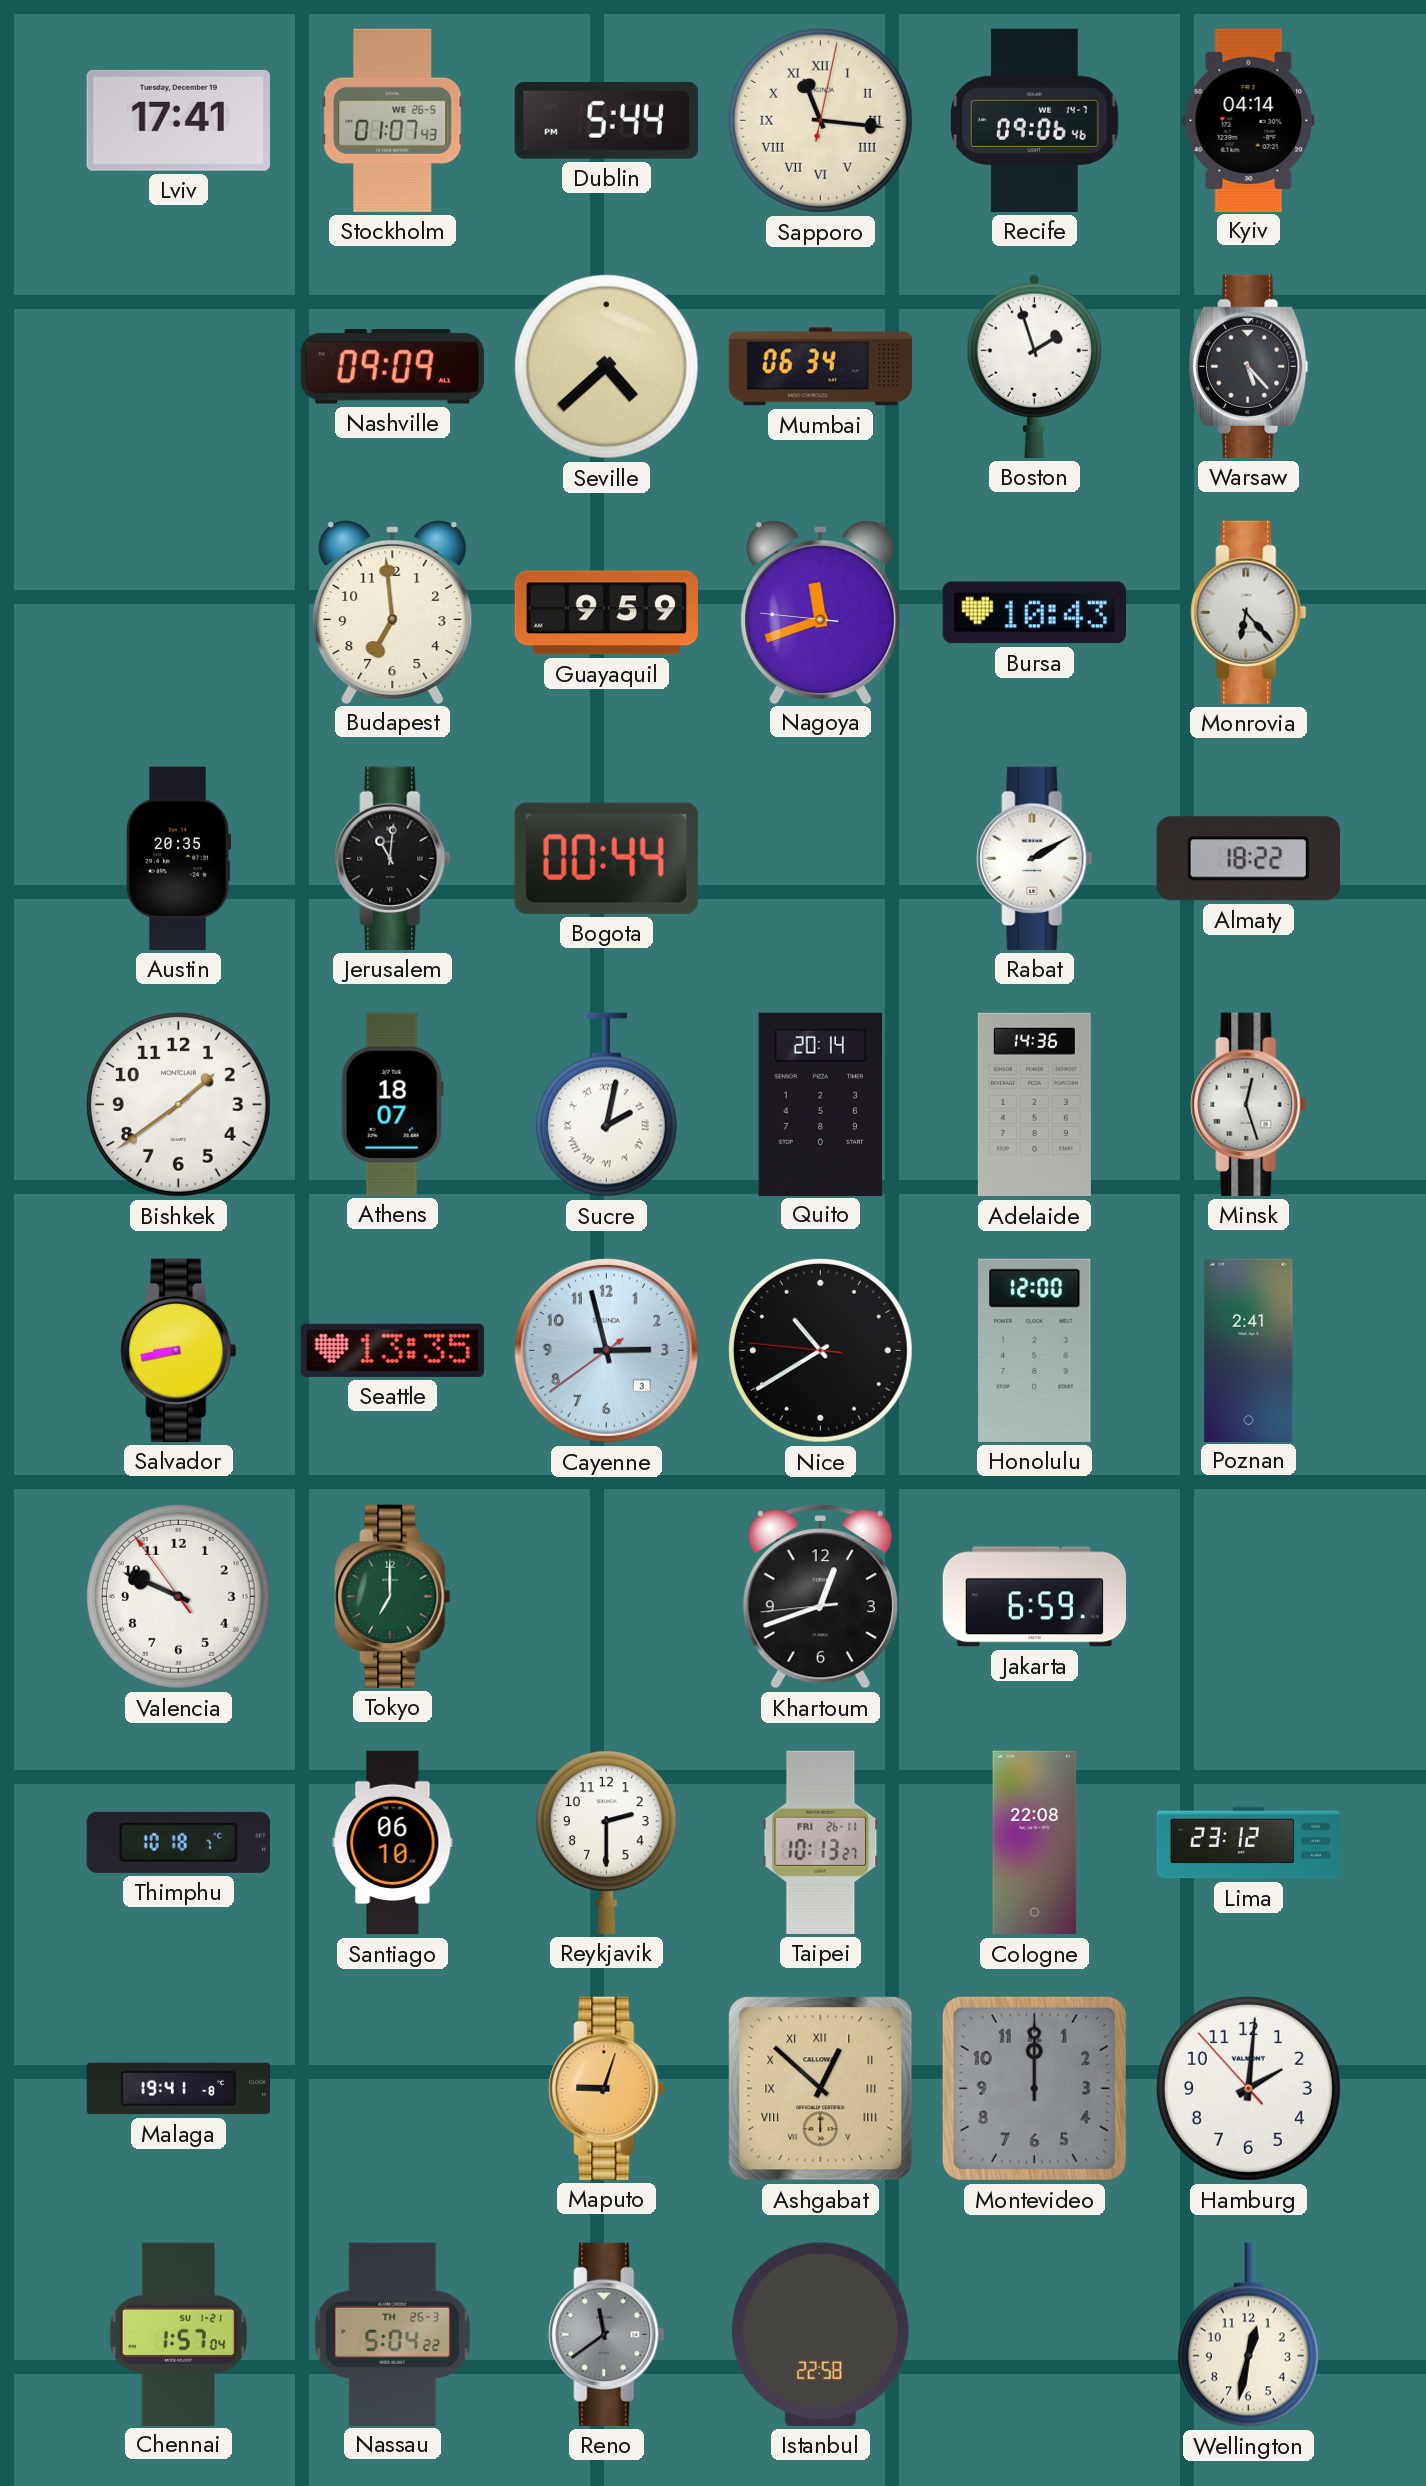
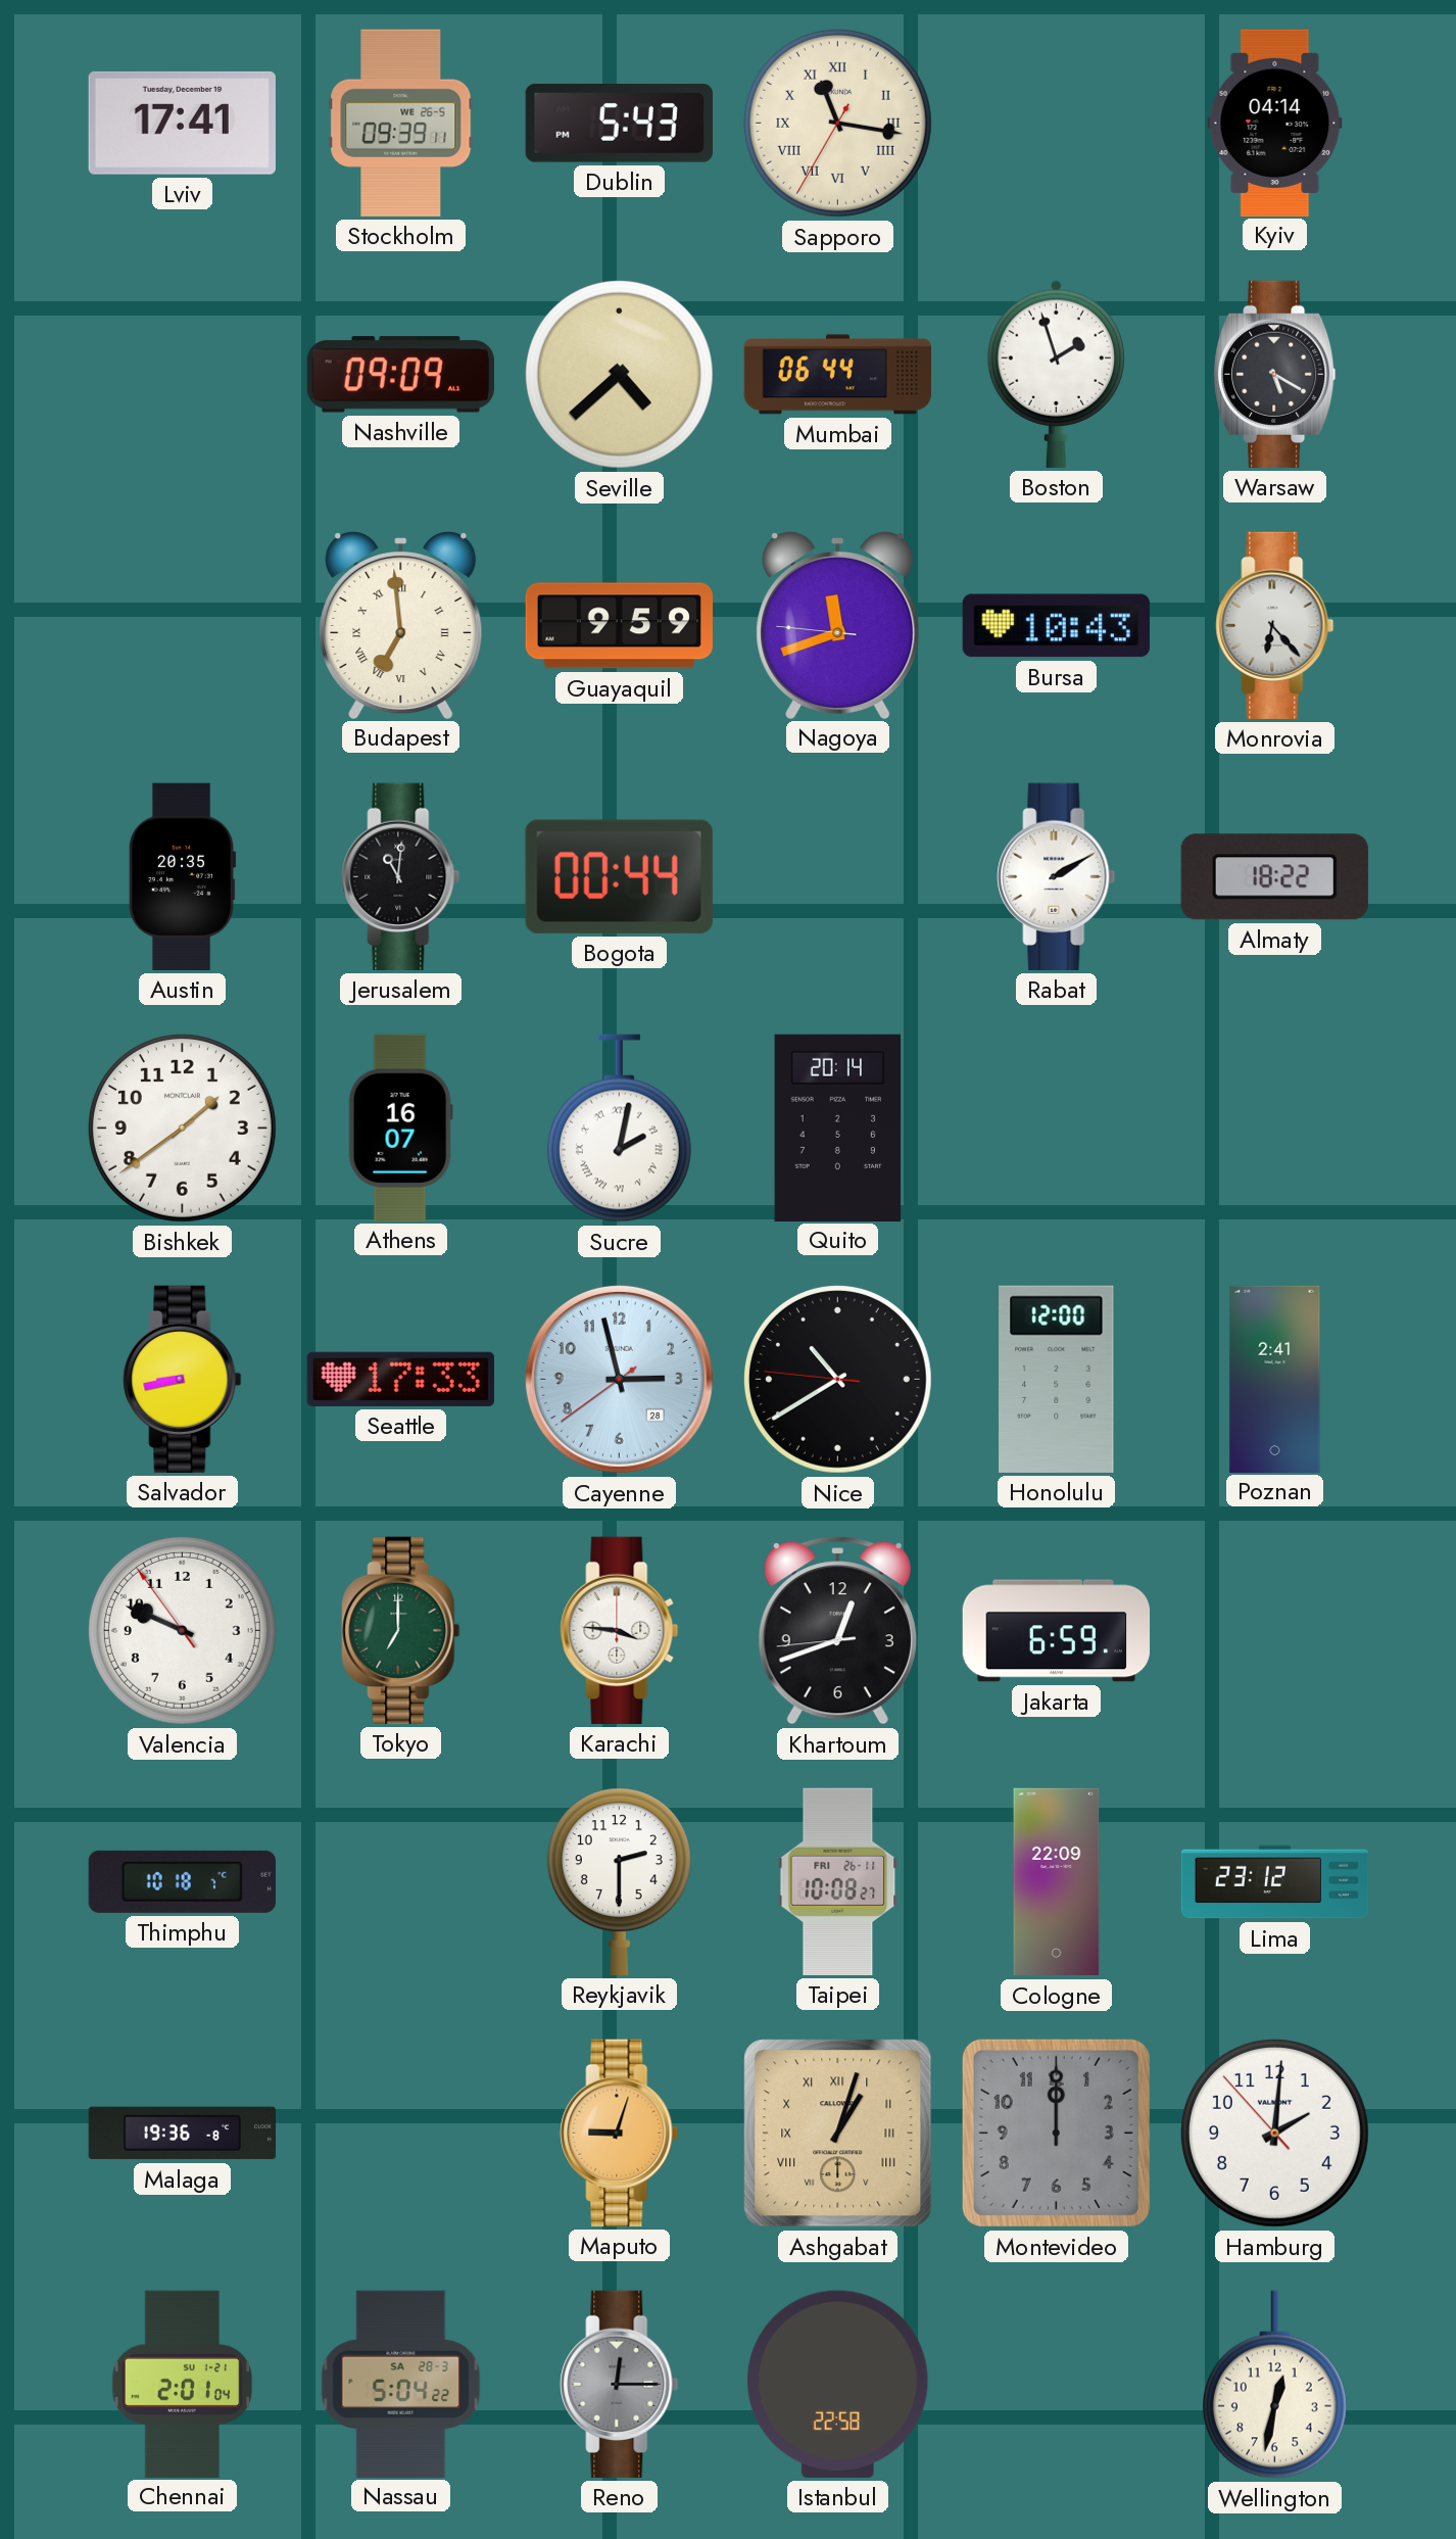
Stockholm: 01:07 -> 09:39
Dublin: 5:44 -> 5:43
Sapporo: 11:16:02 -> 11:16:35
Recife: 09:06 -> none
Mumbai: 06:34 -> 06:44
Warsaw: 5:23 -> 5:20
Budapest numerals: Arabic -> Roman
Athens: 18:07 -> 16:07
Adelaide: 14:36 -> none
Minsk: 12:27 -> none
Seattle: 13:35 -> 17:33
Cayenne date: 3 -> 28
Karachi: none -> 3:46
Santiago: 06:10 -> none
Taipei: 10:13 -> 10:08
Cologne: 22:08 -> 22:09
Malaga: 19:41 -> 19:36
Ashgabat: 12:52 -> 1:03
Chennai: 1:57 -> 2:01
Nassau date: TH 26-3 -> SA 28-3
Reno: 11:39 -> 12:15
